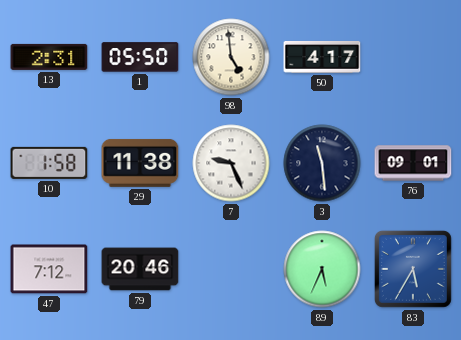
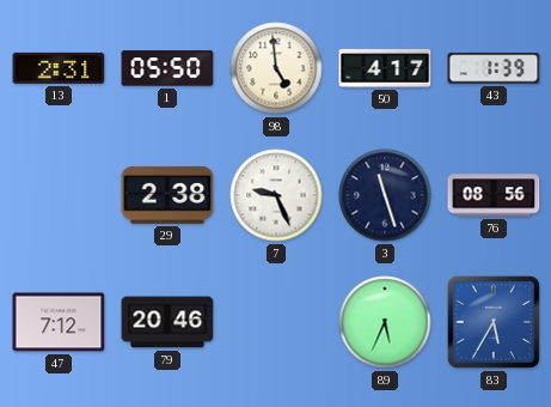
43: none -> 1:39
10: 1:58 -> none
29: 11:38 -> 2:38
3: 11:29 -> 11:27
76: 09:01 -> 08:56
